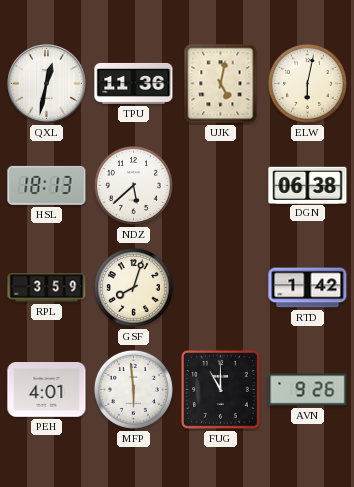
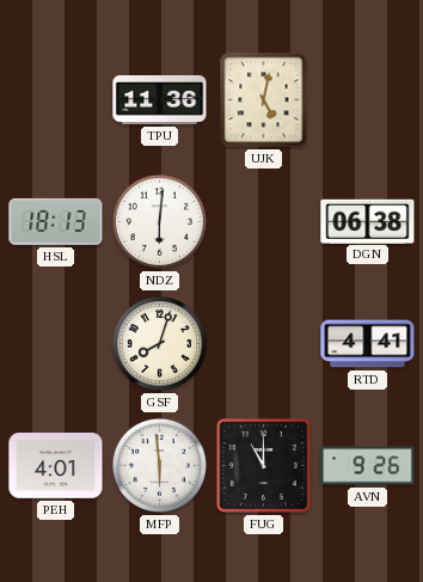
QXL: 12:32 -> none
ELW: 6:02 -> none
NDZ: 5:38 -> 6:01
RPL: 3:59 -> none
RTD: 1:42 -> 4:41
